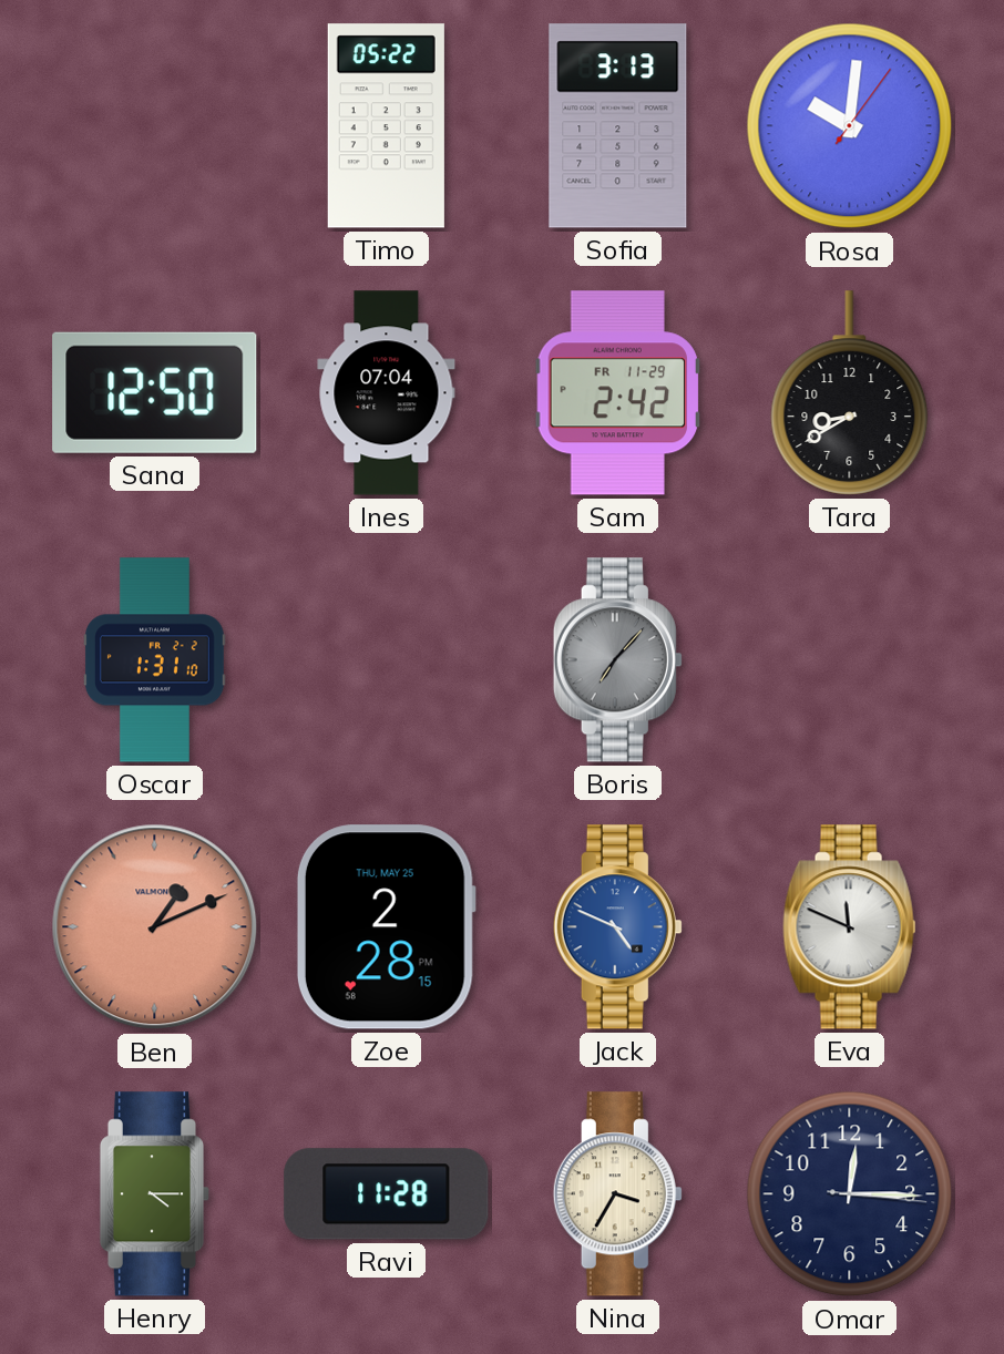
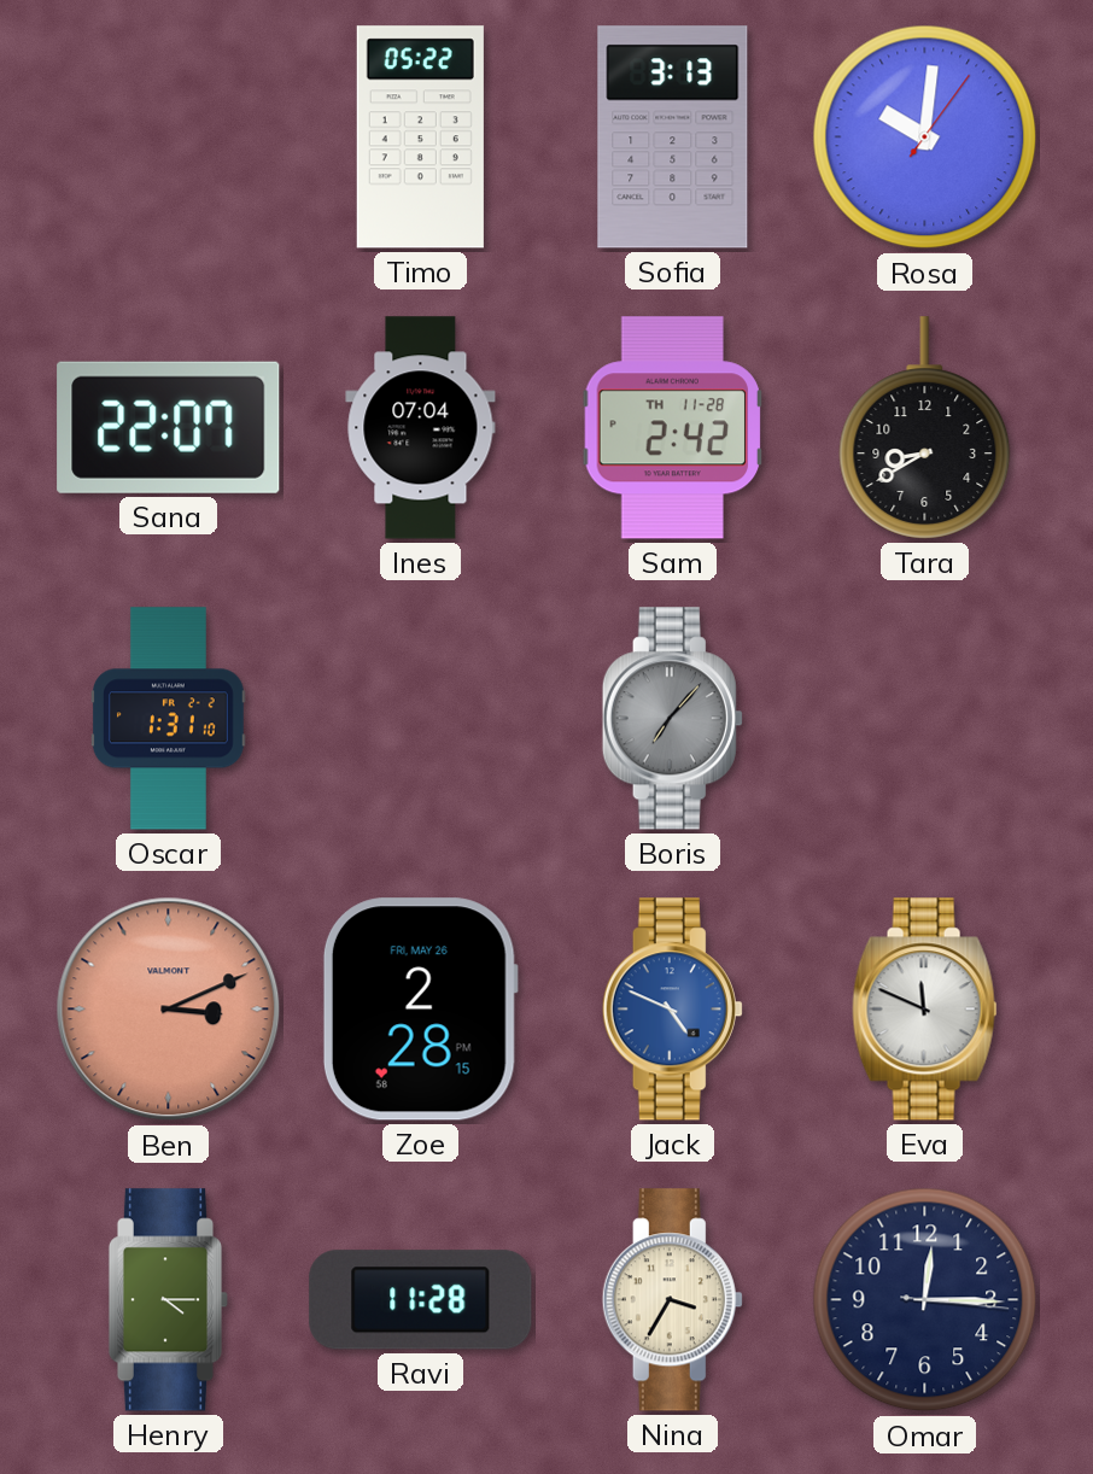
Sana: 12:50 -> 22:07
Sam date: FR 11-29 -> TH 11-28
Ben: 1:11 -> 3:11
Zoe date: THU, MAY 25 -> FRI, MAY 26
